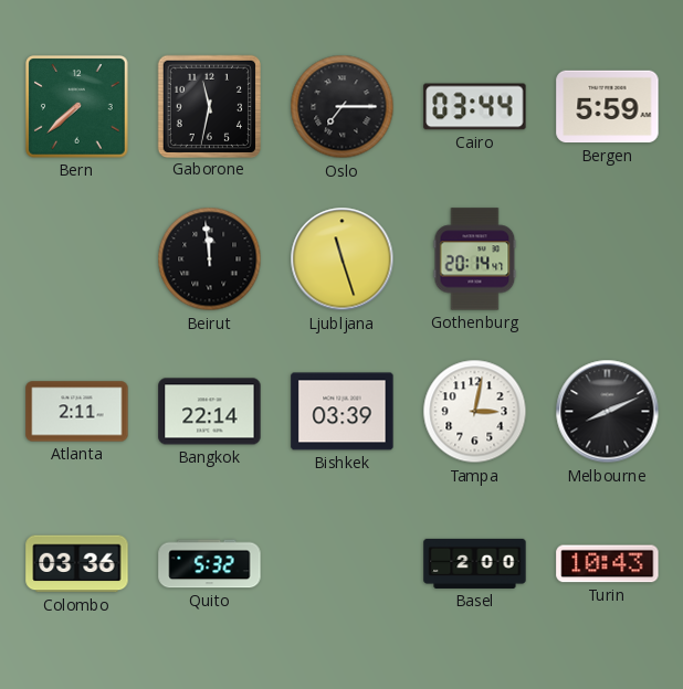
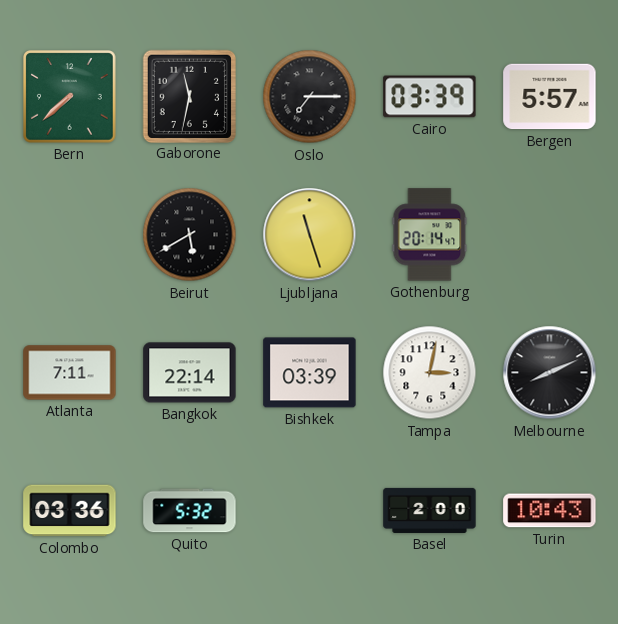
Cairo: 03:44 -> 03:39
Bergen: 5:59 -> 5:57
Beirut: 11:59 -> 5:40
Atlanta: 2:11 -> 7:11
